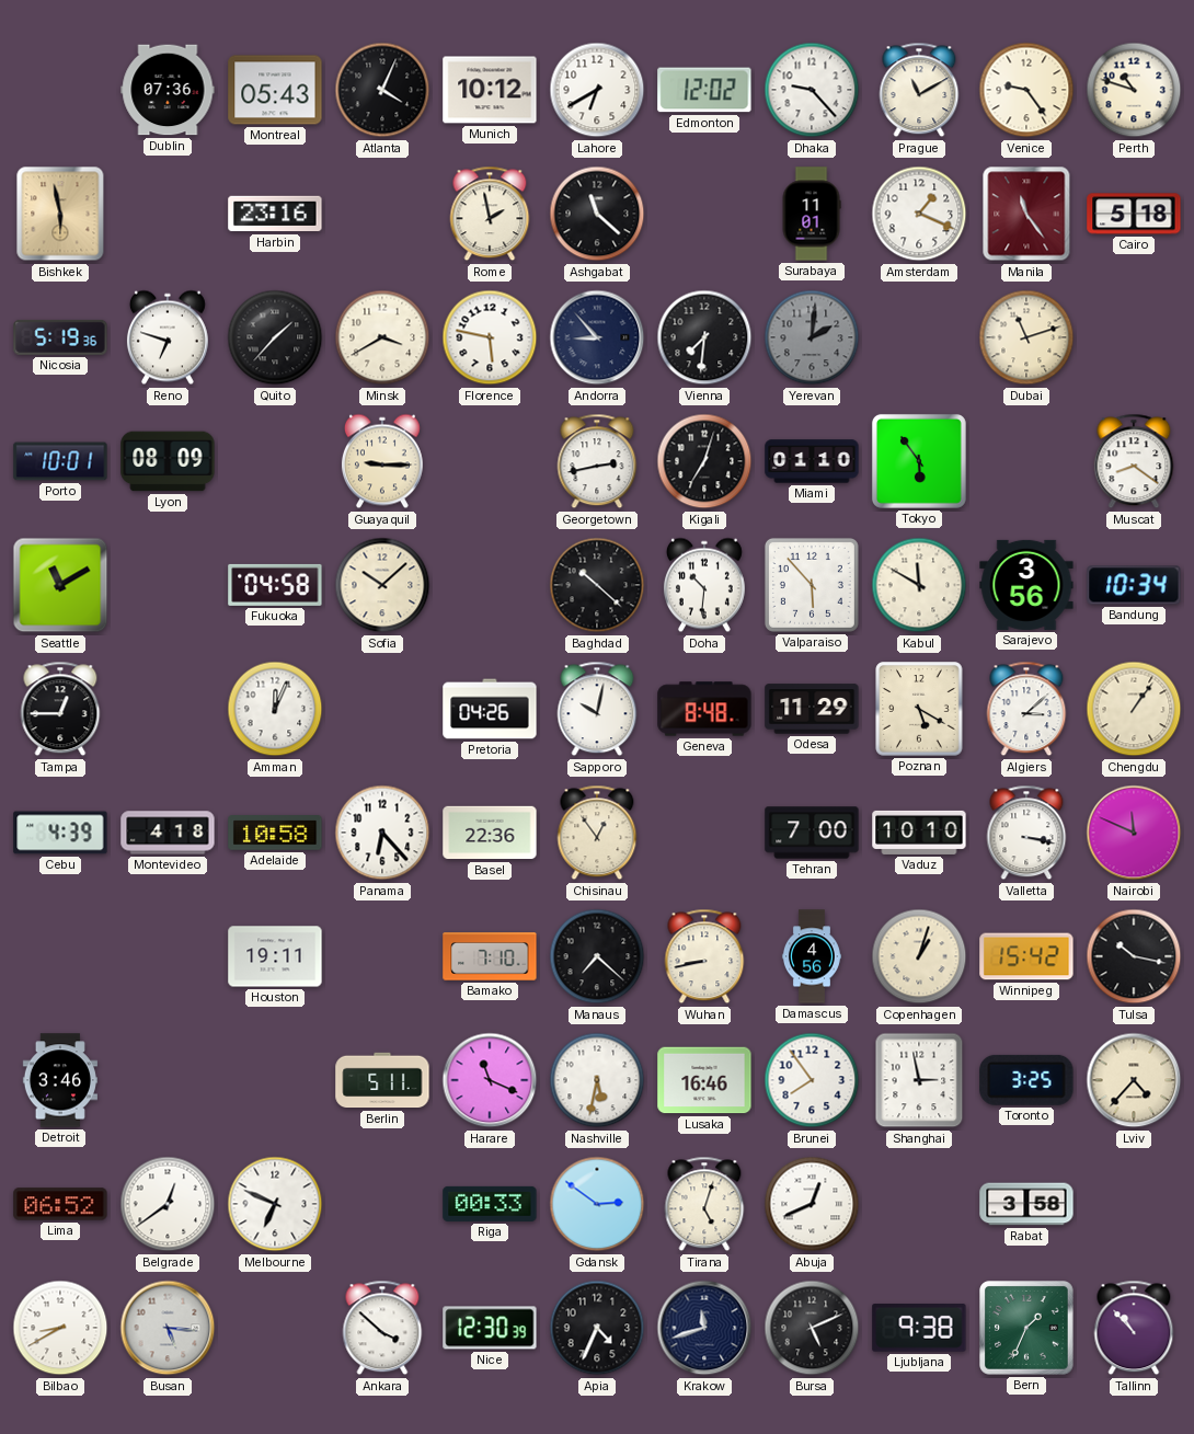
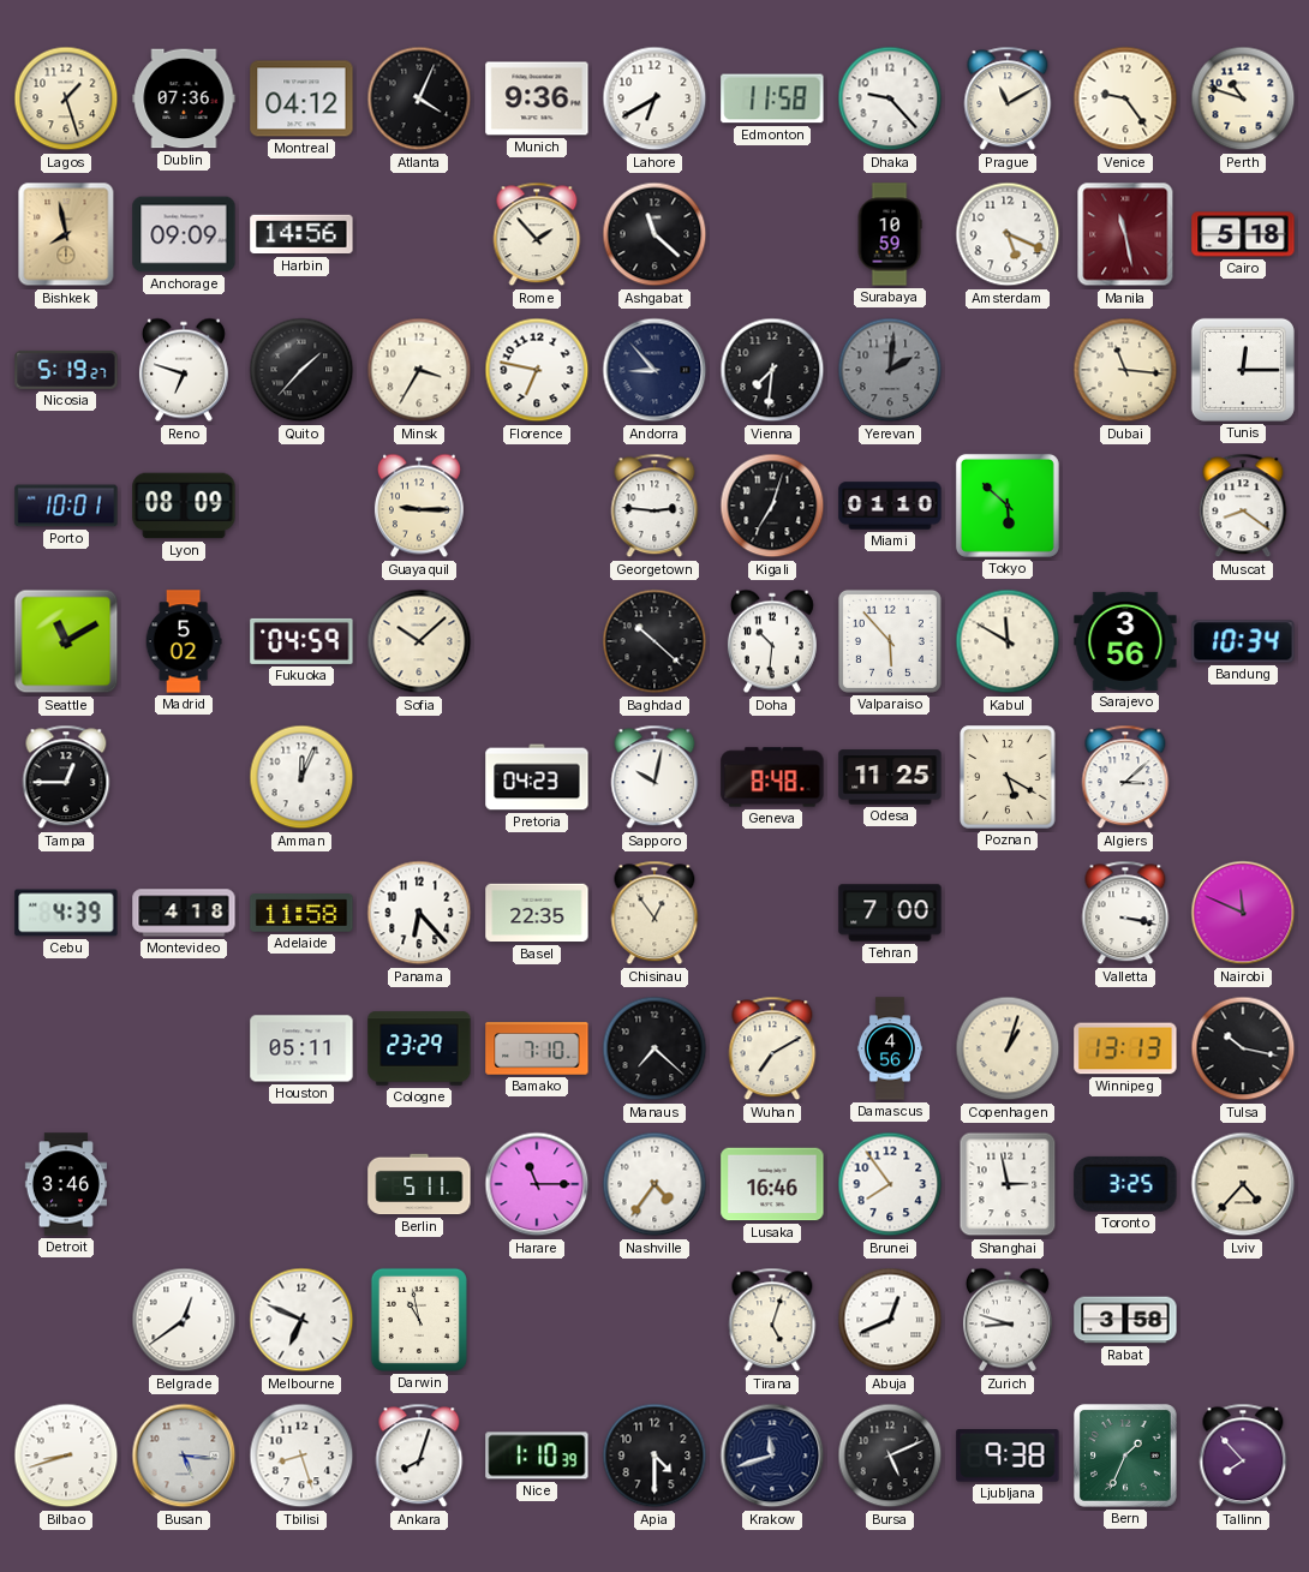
Lagos: none -> 1:27
Montreal: 05:43 -> 04:12
Munich: 10:12 -> 9:36
Edmonton: 12:02 -> 11:58
Bishkek: 5:58 -> 7:58
Anchorage: none -> 09:09
Harbin: 23:16 -> 14:56
Rome: 1:58 -> 1:53
Surabaya: 11:01 -> 10:59
Amsterdam: 1:19 -> 5:19
Manila: 11:24 -> 11:28
Nicosia: 5:19:36 -> 5:19:27
Minsk: 3:40 -> 3:35
Florence: 5:47 -> 6:47
Dubai: 11:12 -> 11:16
Tunis: none -> 12:15
Georgetown: 2:43 -> 2:46
Tokyo: 5:54 -> 5:52
Madrid: none -> 5:02
Fukuoka: 04:58 -> 04:59
Pretoria: 04:26 -> 04:23
Odesa: 11:29 -> 11:25
Chengdu: 1:06 -> none
Adelaide: 10:58 -> 11:58
Basel: 22:36 -> 22:35
Vaduz: 10:10 -> none
Houston: 19:11 -> 05:11
Cologne: none -> 23:29
Wuhan: 8:43 -> 7:10
Winnipeg: 15:42 -> 13:13
Harare: 11:19 -> 11:15
Nashville: 5:32 -> 4:36
Lima: 06:52 -> none
Darwin: none -> 10:58
Riga: 00:33 -> none
Gdansk: 2:51 -> none
Zurich: none -> 8:48
Bilbao: 8:40 -> 8:42
Tbilisi: none -> 8:27
Ankara: 3:52 -> 8:03
Nice: 12:30 -> 1:10
Apia: 4:34 -> 4:30
Tallinn: 10:53 -> 7:53
